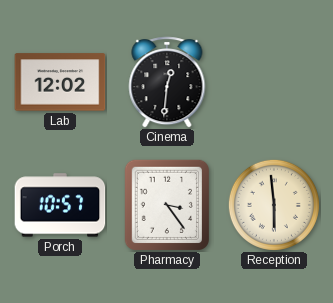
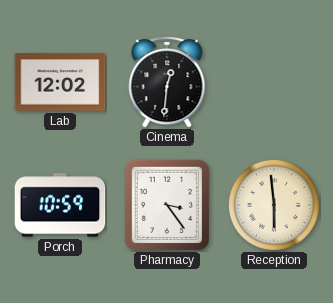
Porch: 10:57 -> 10:59
